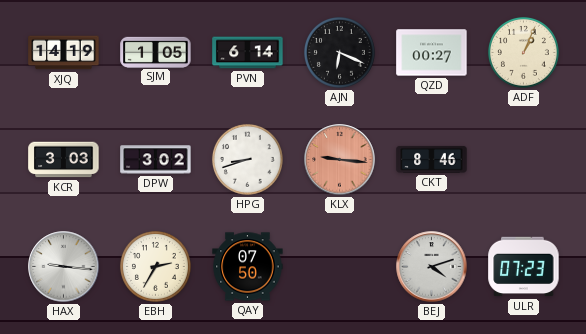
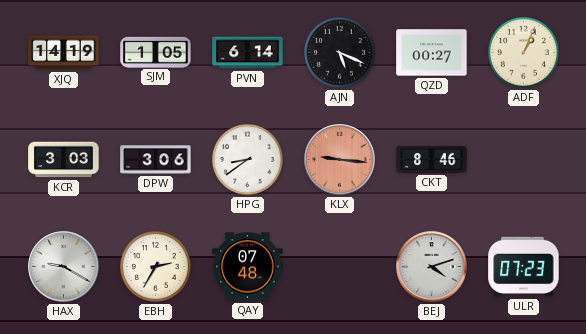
AJN: 6:19 -> 5:19
DPW: 3:02 -> 3:06
HPG: 8:42 -> 8:39
HAX: 9:16 -> 9:20
QAY: 07:50 -> 07:48
